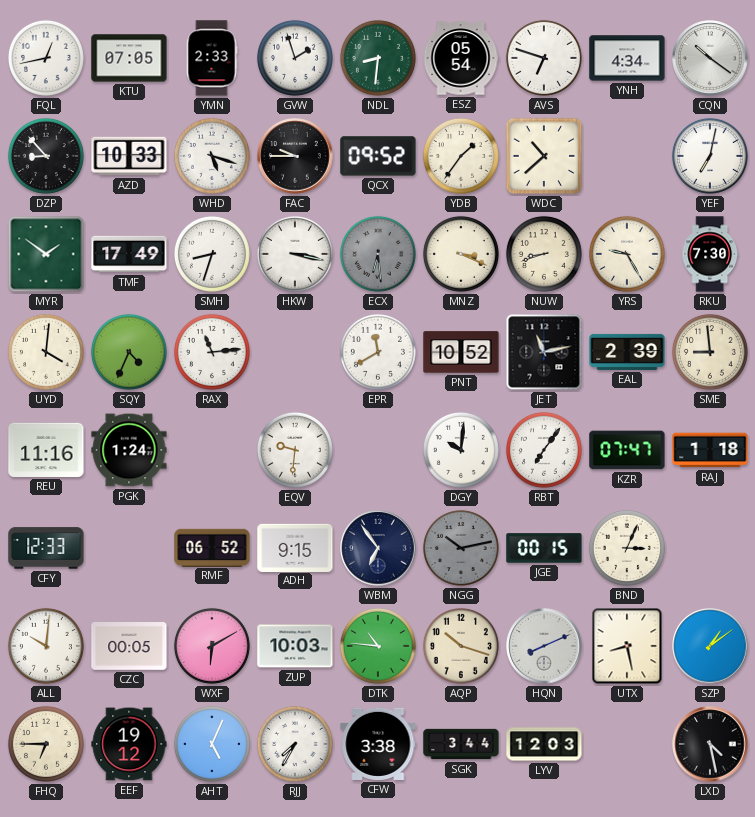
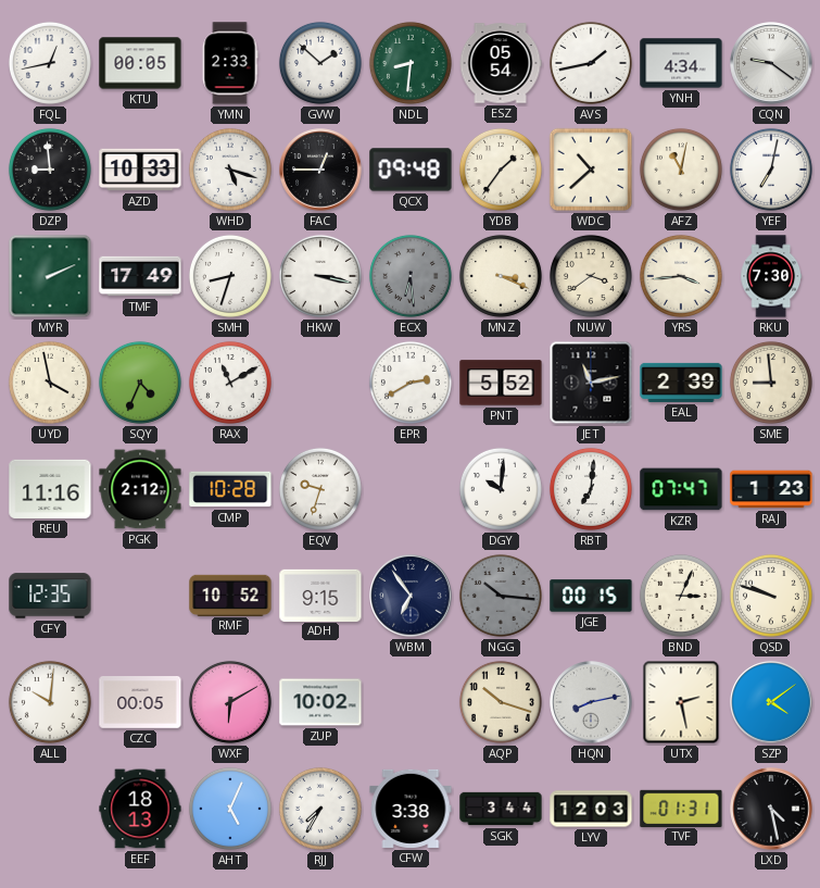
KTU: 07:05 -> 00:05
GVW: 1:57 -> 1:52
AVS: 6:48 -> 1:43
CQN: 10:21 -> 9:21
DZP: 8:53 -> 8:59
FAC: 9:45 -> 12:45
QCX: 09:52 -> 09:48
AFZ: none -> 11:02
MYR: 1:51 -> 2:11
NUW: 8:42 -> 3:39
YRS: 9:25 -> 3:44
UYD: 4:01 -> 3:58
RAX: 11:14 -> 11:10
EPR: 11:40 -> 2:40
PNT: 10:52 -> 5:52
PGK: 1:24 -> 2:12
CMP: none -> 10:28
EQV: 9:31 -> 9:33
RBT: 7:06 -> 7:01
RAJ: 1:18 -> 1:23
CFY: 12:33 -> 12:35
RMF: 06:52 -> 10:52
NGG: 10:13 -> 10:16
QSD: none -> 9:48
ZUP: 10:03 -> 10:02
DTK: 10:46 -> none
HQN: 8:11 -> 8:13
UTX: 8:28 -> 2:28
SZP: 1:09 -> 4:09
FHQ: 6:45 -> none
EEF: 19:12 -> 18:13
TVF: none -> 01:31
